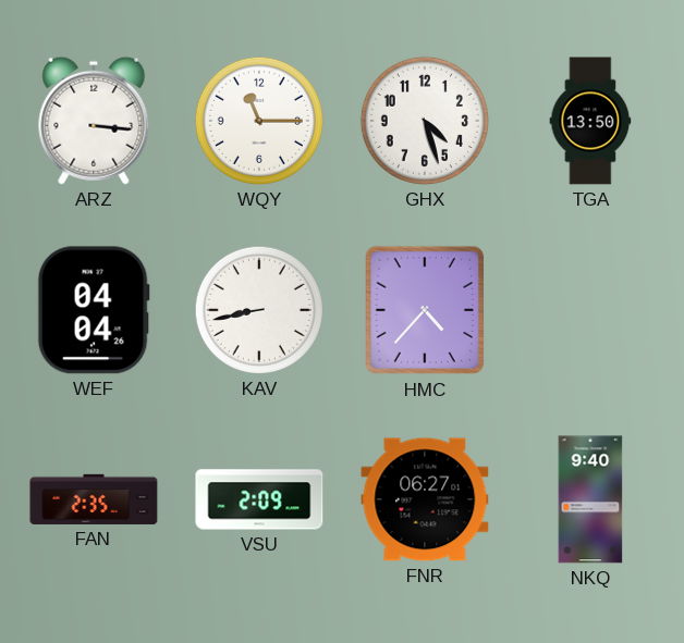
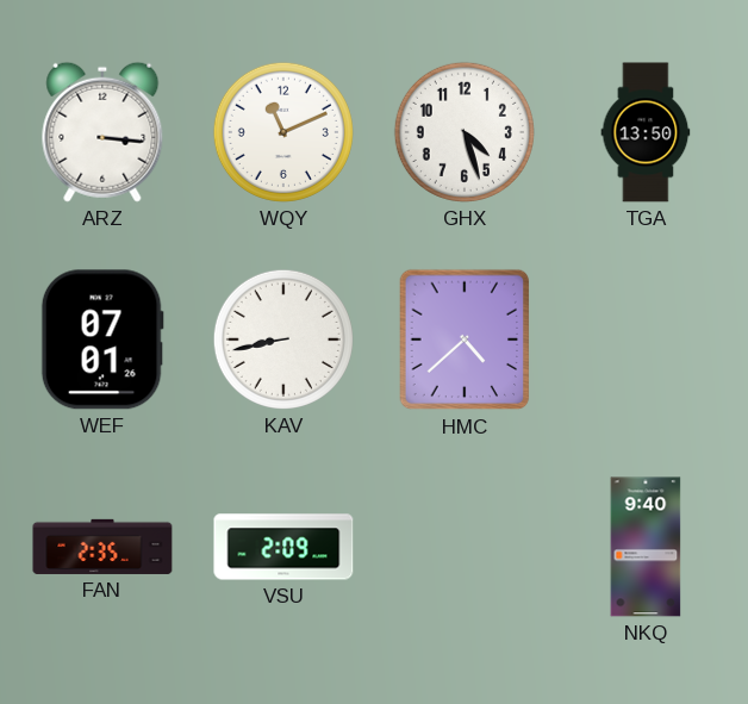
WQY: 11:15 -> 11:11
WEF: 04:04 -> 07:01
HMC: 4:37 -> 4:38
FNR: 06:27 -> none
